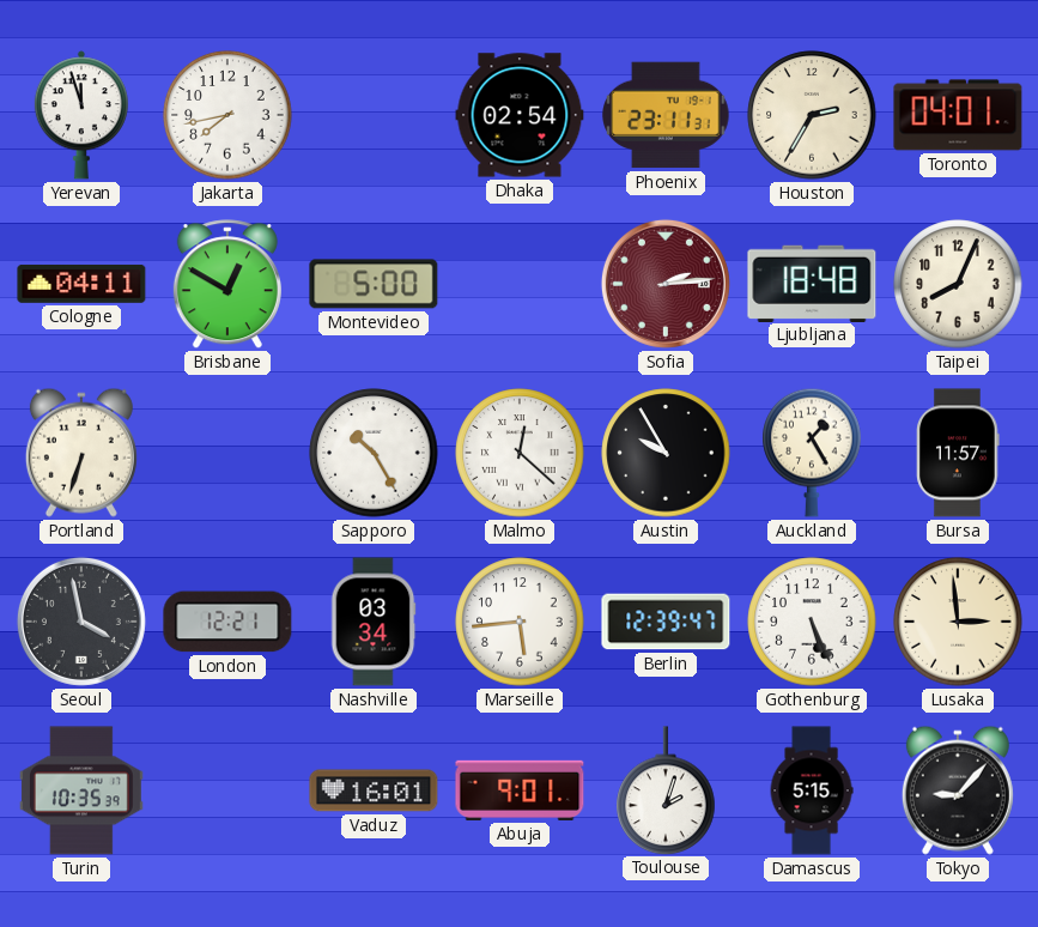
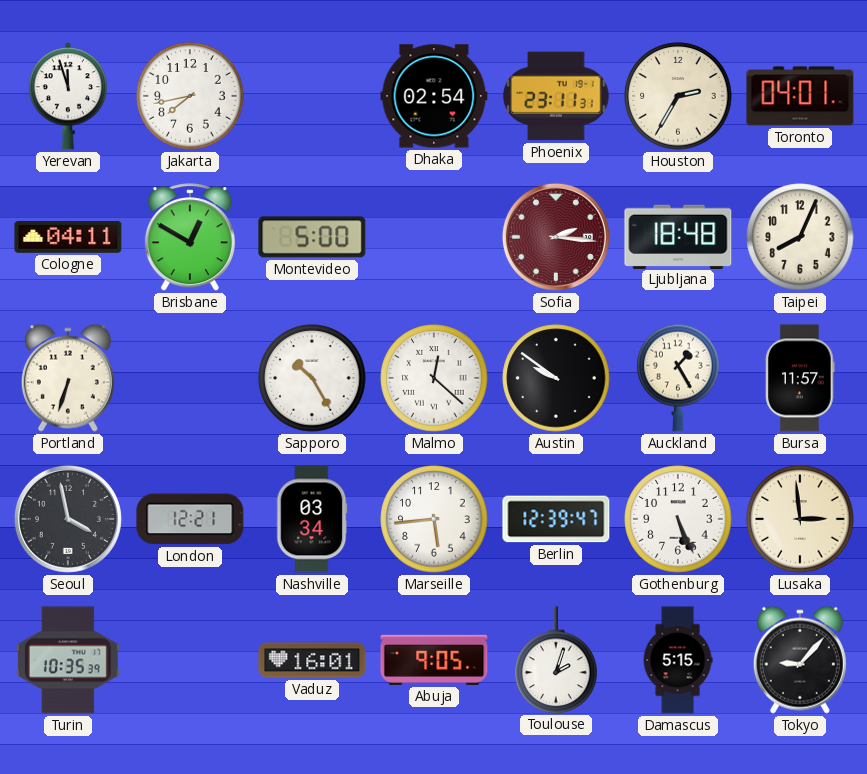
Sofia: 2:14 -> 2:16
Austin: 9:55 -> 9:51
Abuja: 9:01 -> 9:05
